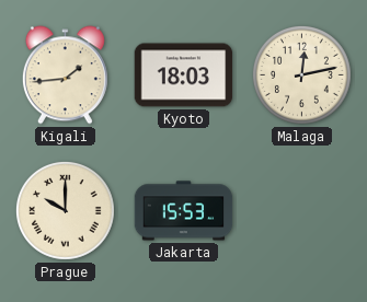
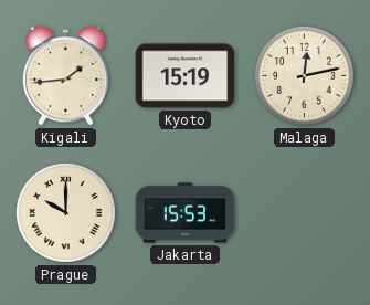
Kyoto: 18:03 -> 15:19
